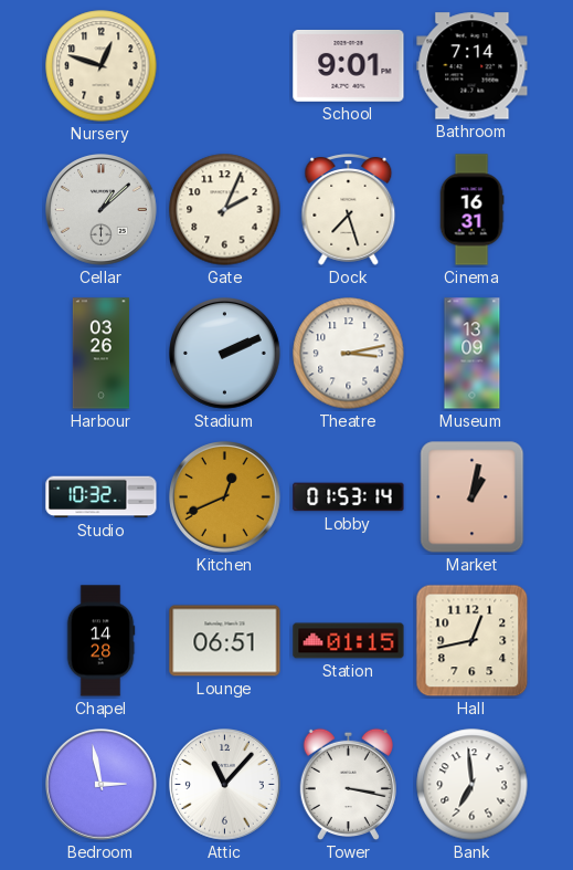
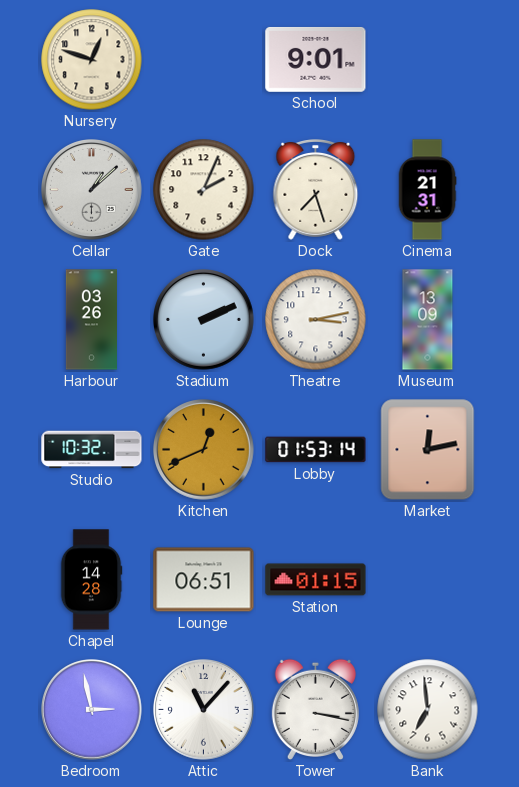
Bathroom: 7:14 -> none
Cinema: 16:31 -> 21:31
Market: 1:02 -> 12:13
Hall: 12:43 -> none
